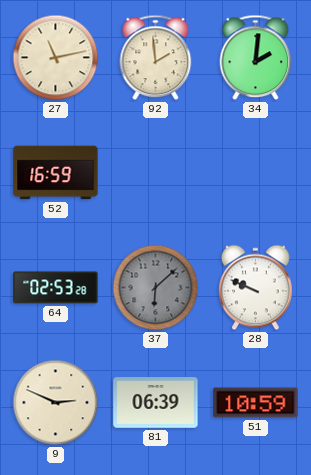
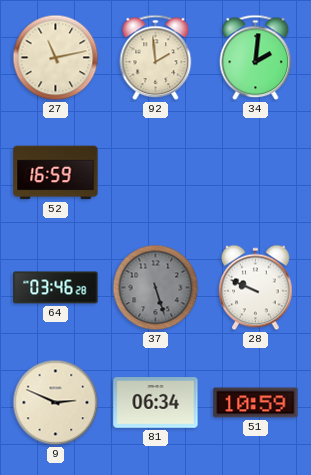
64: 02:53 -> 03:46
37: 6:08 -> 5:27
81: 06:39 -> 06:34
